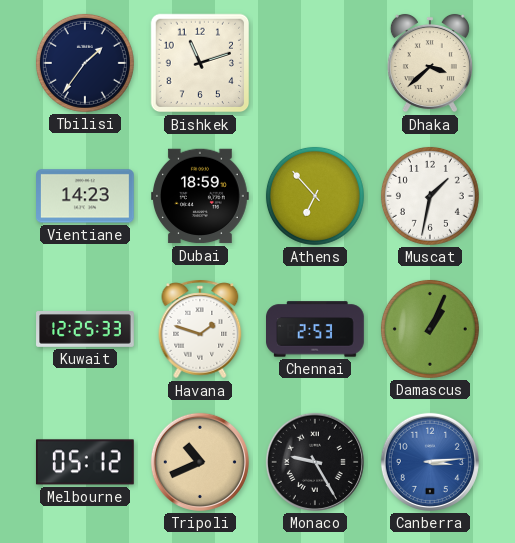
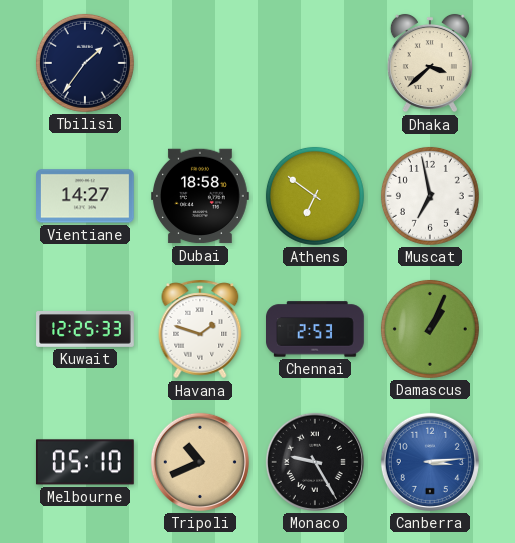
Bishkek: 11:12 -> none
Vientiane: 14:23 -> 14:27
Dubai: 18:59 -> 18:58
Athens: 6:53 -> 6:51
Muscat: 1:32 -> 6:58
Melbourne: 05:12 -> 05:10
